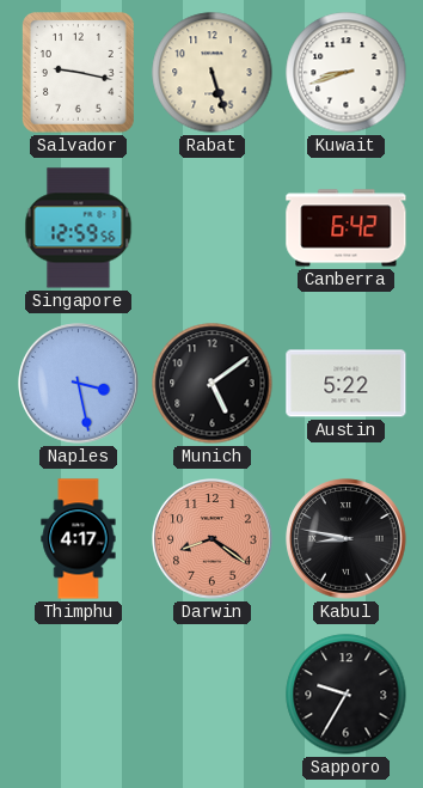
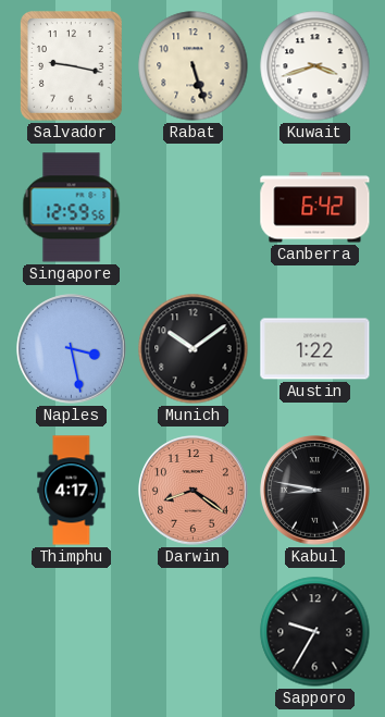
Kuwait: 8:42 -> 3:42
Munich: 5:09 -> 10:09
Austin: 5:22 -> 1:22
